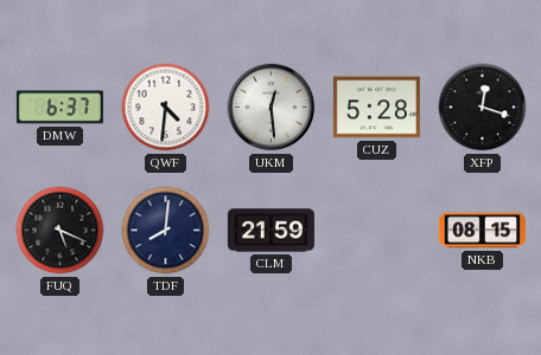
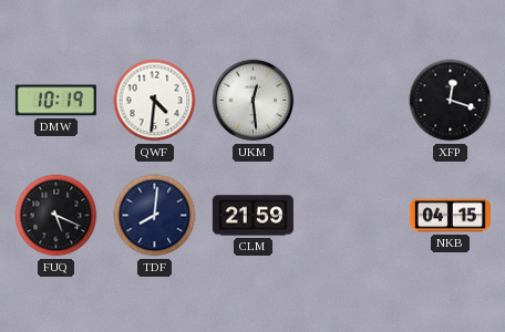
DMW: 6:37 -> 10:19
CUZ: 5:28 -> none
NKB: 08:15 -> 04:15
